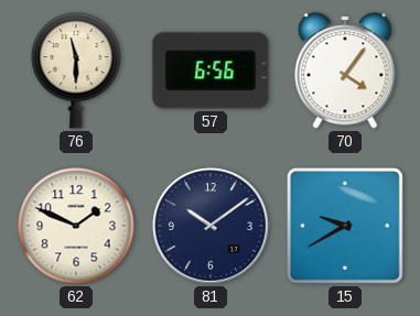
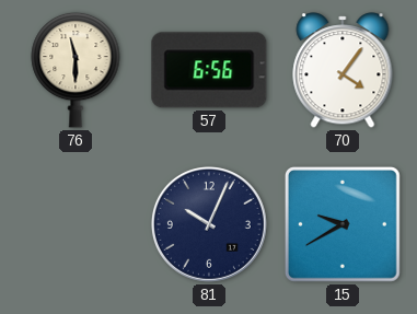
62: 1:49 -> none
81: 10:09 -> 10:04
